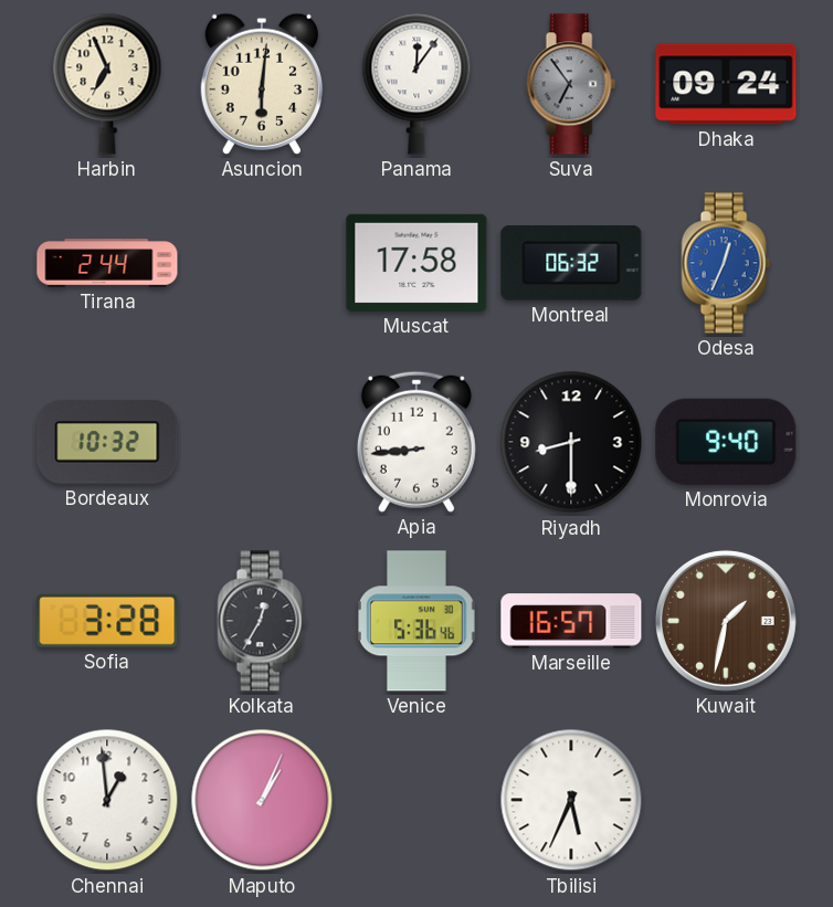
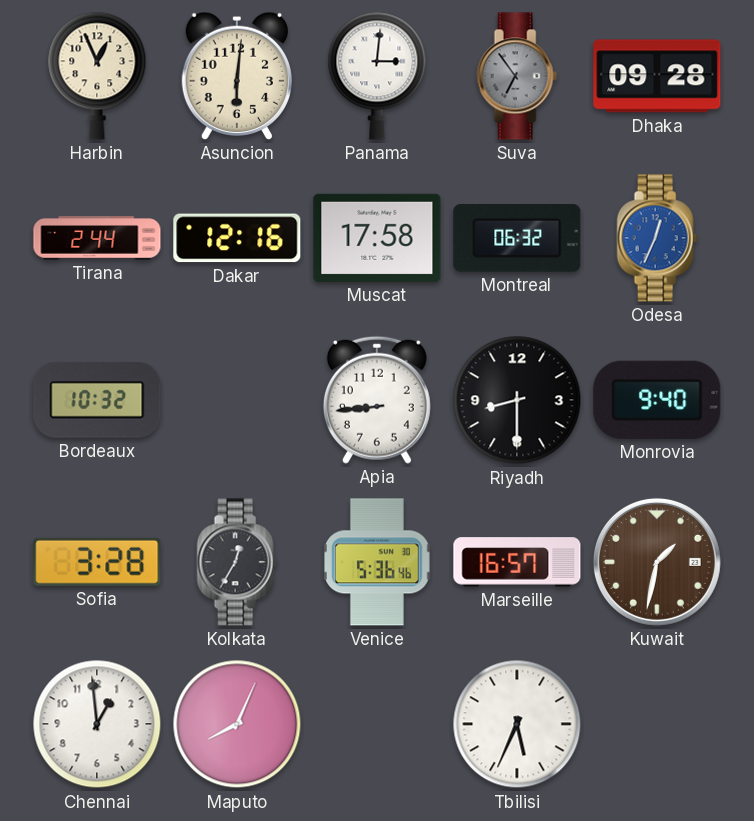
Harbin: 6:56 -> 12:56
Panama: 12:06 -> 3:01
Dhaka: 09:24 -> 09:28
Dakar: none -> 12:16
Maputo: 1:04 -> 8:04
